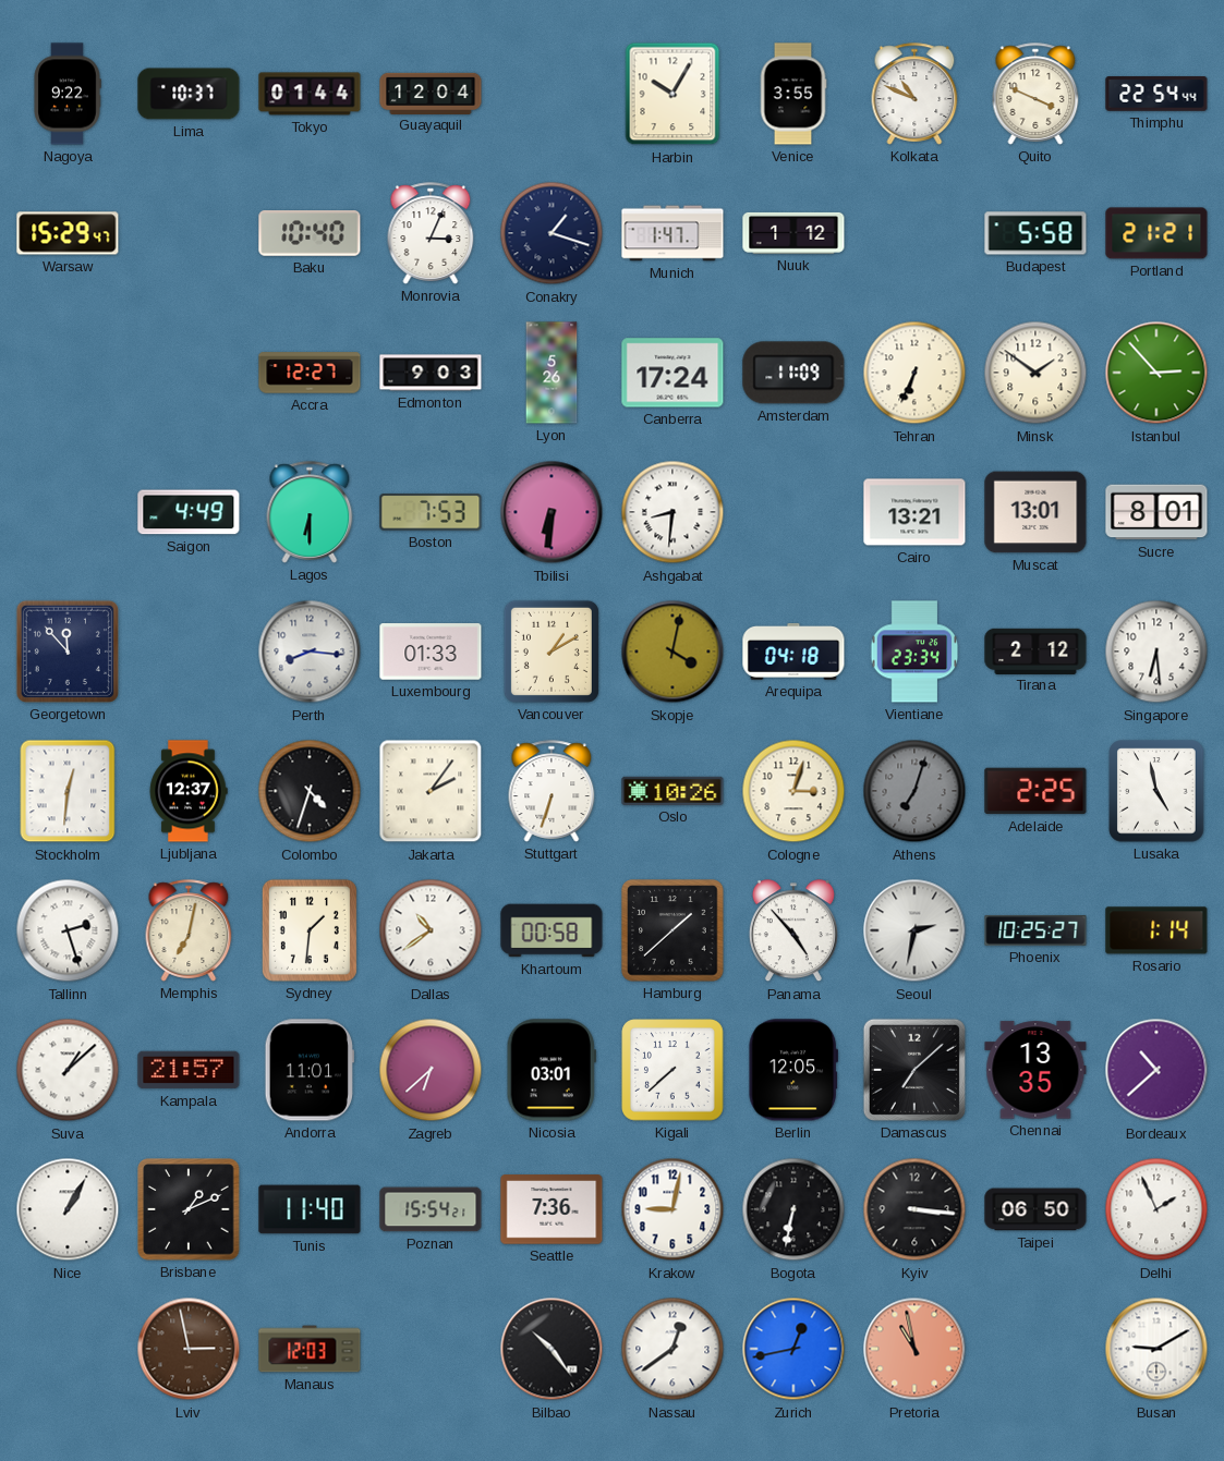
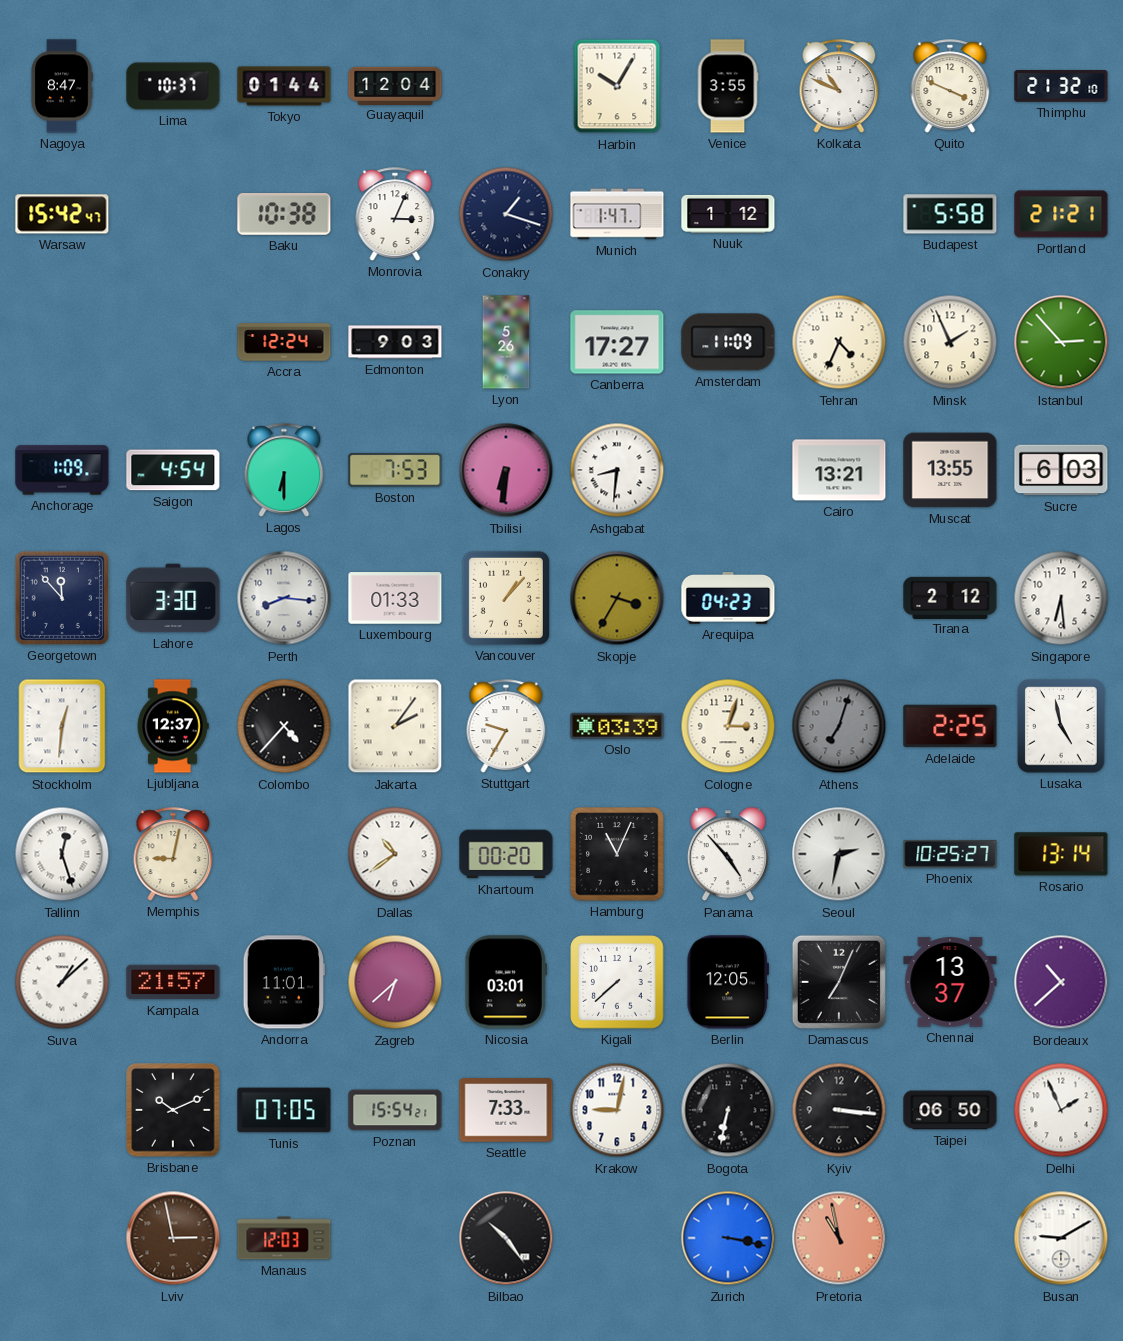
Nagoya: 9:22 -> 8:47
Thimphu: 22:54 -> 21:32
Warsaw: 15:29 -> 15:42
Baku: 10:40 -> 10:38
Accra: 12:27 -> 12:24
Canberra: 17:24 -> 17:27
Tehran: 6:34 -> 4:34
Minsk: 1:51 -> 1:56
Anchorage: none -> 1:09
Saigon: 4:49 -> 4:54
Muscat: 13:01 -> 13:55
Sucre: 8:01 -> 6:03
Lahore: none -> 3:30
Vancouver: 1:10 -> 1:07
Skopje: 4:02 -> 3:35
Arequipa: 04:18 -> 04:23
Vientiane: 23:34 -> none
Colombo: 4:33 -> 4:37
Stuttgart: 6:33 -> 9:35
Oslo: 10:26 -> 03:39
Tallinn: 2:27 -> 12:27
Memphis: 7:02 -> 9:02
Sydney: 1:31 -> none
Khartoum: 00:58 -> 00:20
Hamburg: 1:38 -> 11:04
Rosario: 1:14 -> 13:14
Damascus: 7:08 -> 7:04
Chennai: 13:35 -> 13:37
Nice: 1:05 -> none
Brisbane: 1:11 -> 10:11
Tunis: 11:40 -> 07:05
Seattle: 7:36 -> 7:33
Nassau: 12:39 -> none
Zurich: 12:43 -> 3:17
